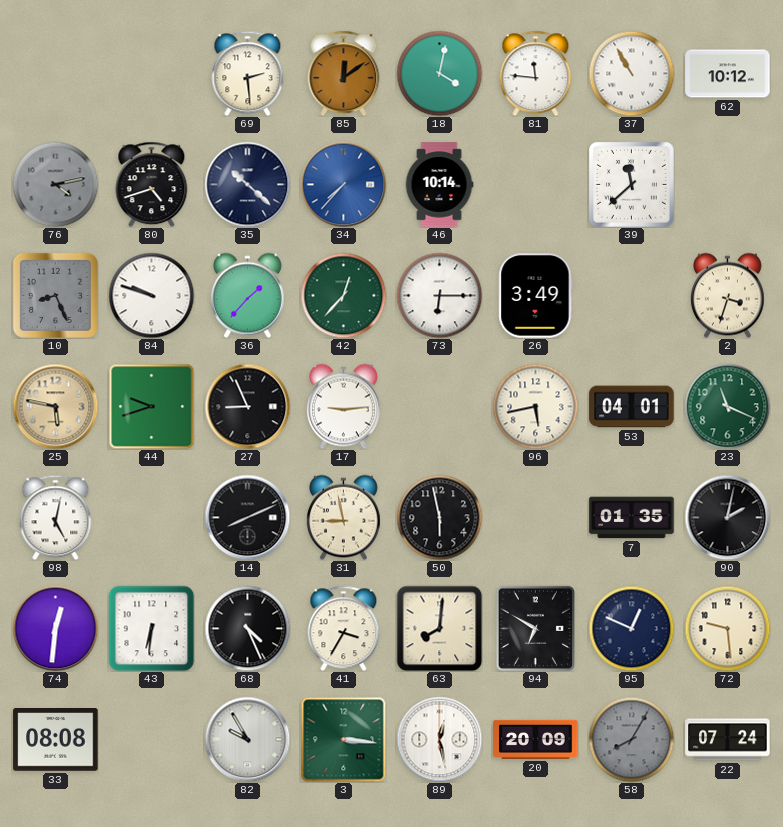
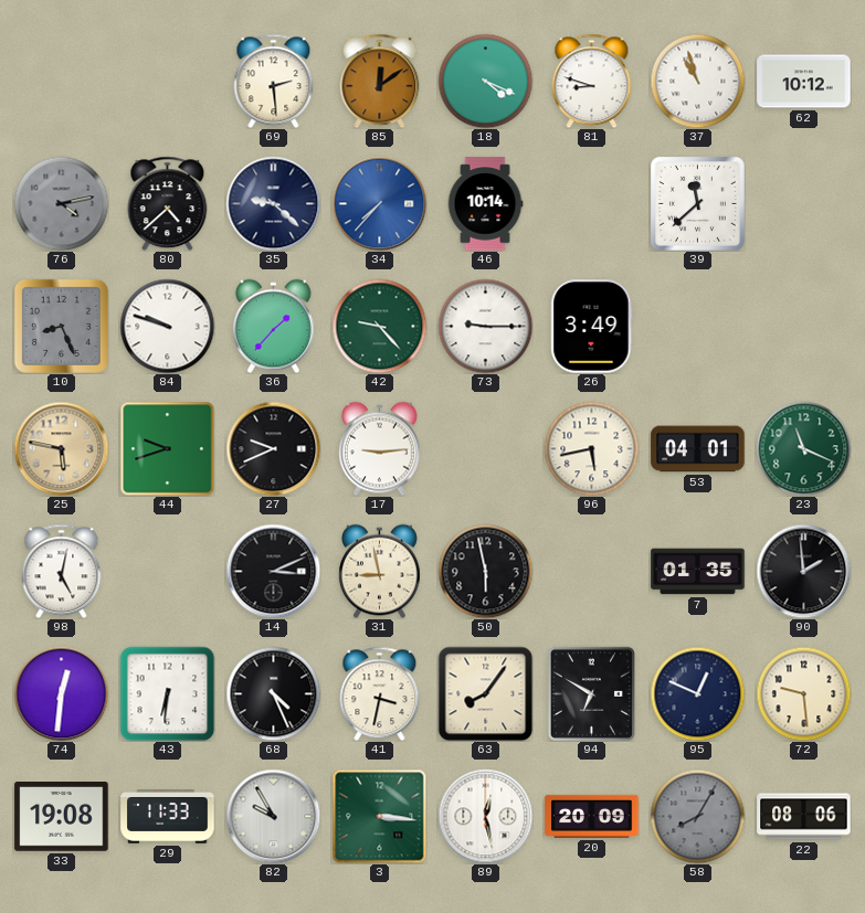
18: 4:02 -> 4:19
81: 11:46 -> 8:48
37: 10:55 -> 10:57
80: 4:42 -> 4:38
35: 10:22 -> 9:22
42: 12:37 -> 9:23
73: 6:15 -> 9:15
2: 3:33 -> none
27: 8:56 -> 9:41
14: 8:11 -> 3:11
90: 2:02 -> 1:59
41: 3:35 -> 3:32
63: 8:01 -> 8:06
33: 08:08 -> 19:08
29: none -> 11:33
22: 07:24 -> 08:06
